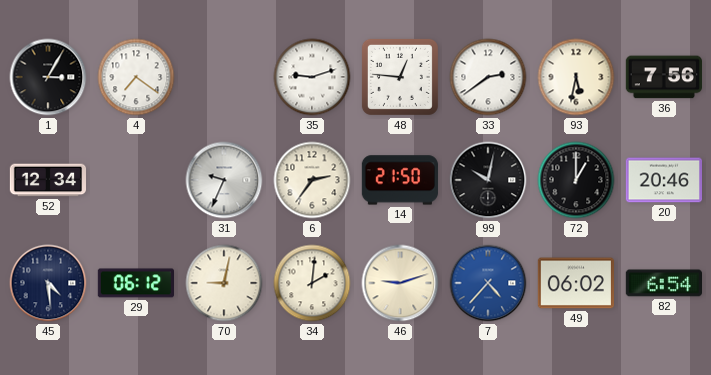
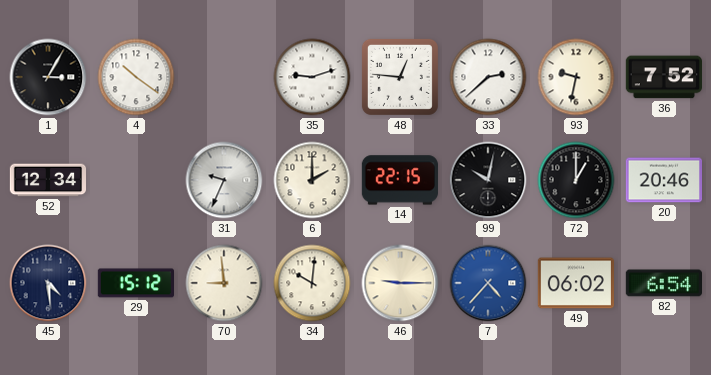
4: 7:21 -> 10:21
33: 2:39 -> 2:38
93: 5:32 -> 9:32
36: 7:56 -> 7:52
6: 2:36 -> 2:00
14: 21:50 -> 22:15
29: 06:12 -> 15:12
70: 9:02 -> 8:59
34: 2:01 -> 10:01
46: 9:12 -> 9:15
